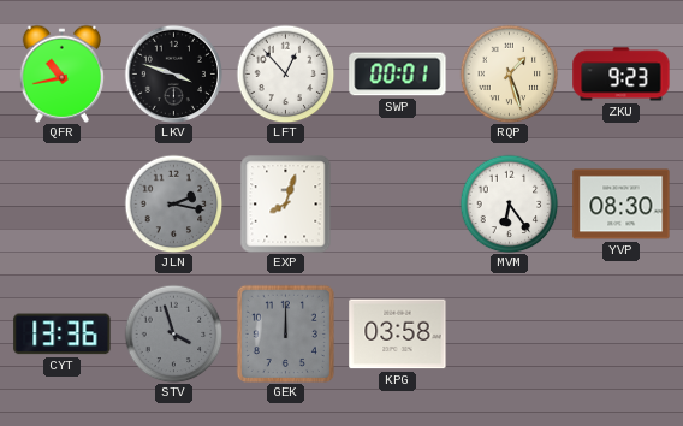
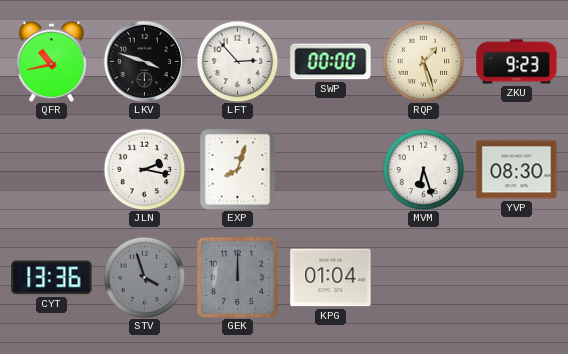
LFT: 12:53 -> 2:53
SWP: 00:01 -> 00:00
JLN dial: grey -> white
MVM: 6:24 -> 6:27
KPG: 03:58 -> 01:04
